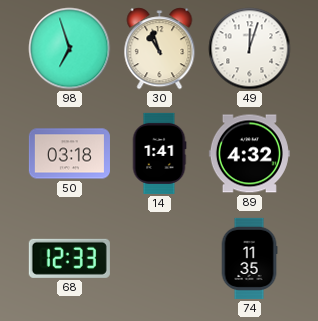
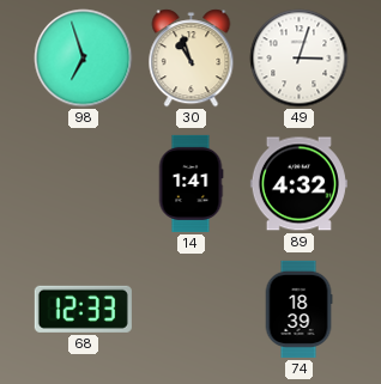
49: 12:03 -> 3:03
50: 03:18 -> none
74: 11:35 -> 18:39
